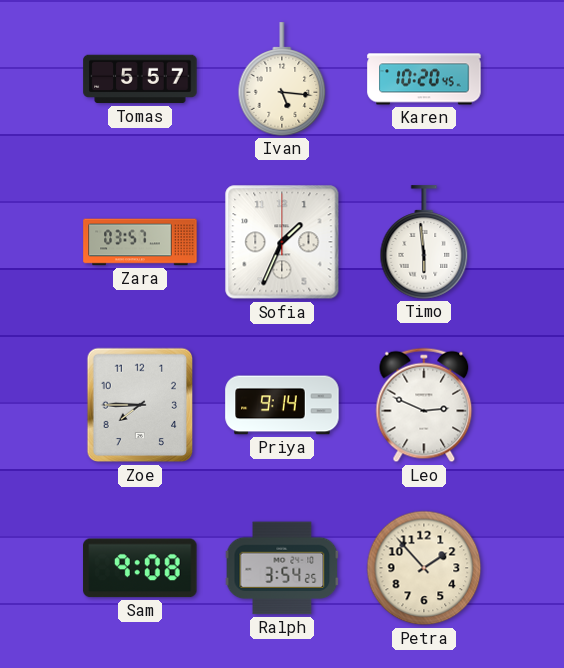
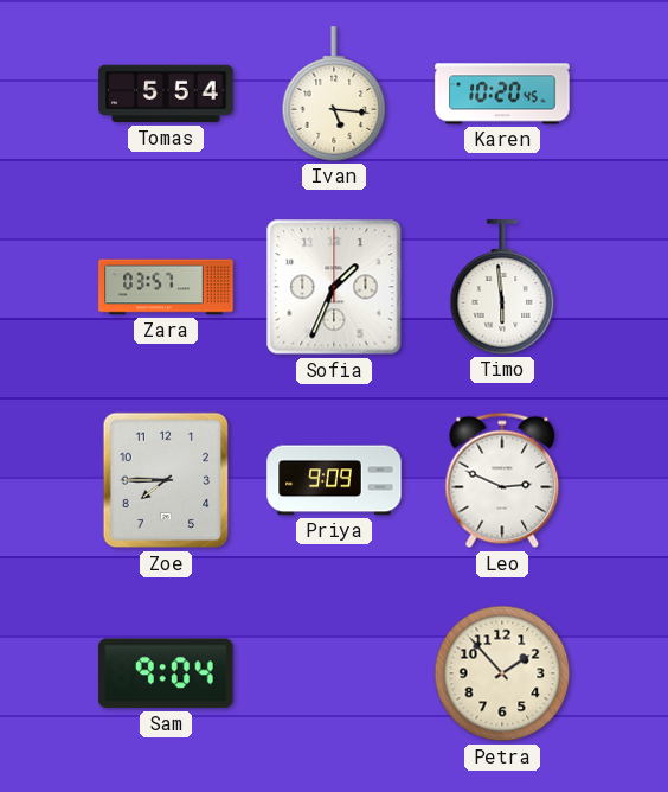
Tomas: 5:57 -> 5:54
Priya: 9:14 -> 9:09
Sam: 9:08 -> 9:04
Ralph: 3:54 -> none
